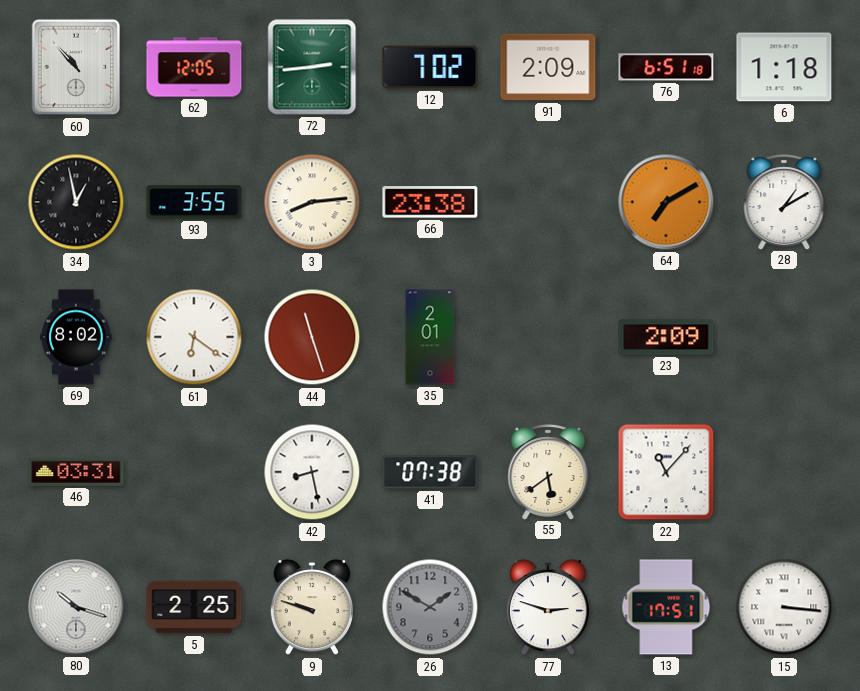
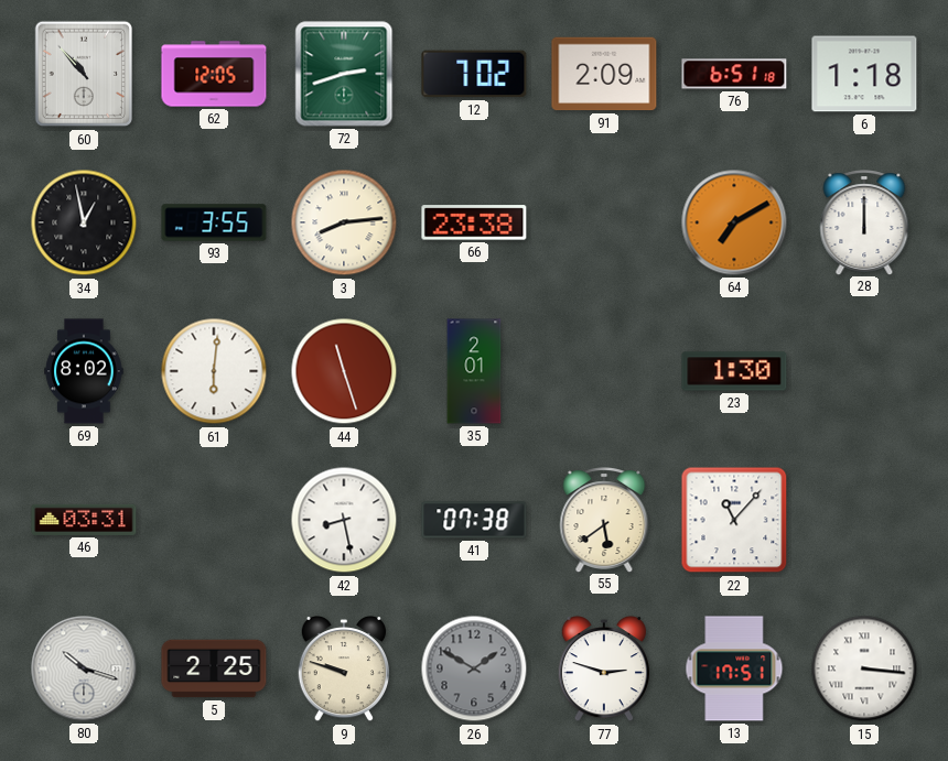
72: 2:44 -> 2:42
28: 1:10 -> 12:00
61: 6:21 -> 6:01
23: 2:09 -> 1:30
